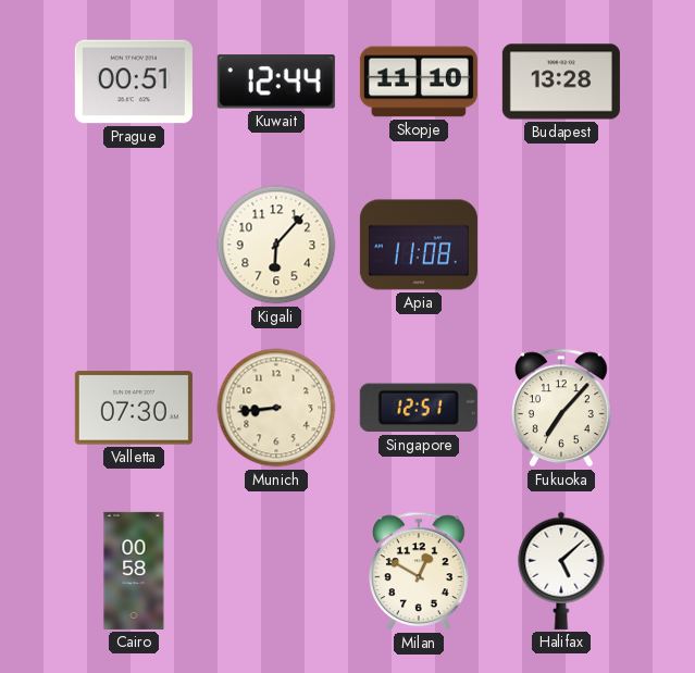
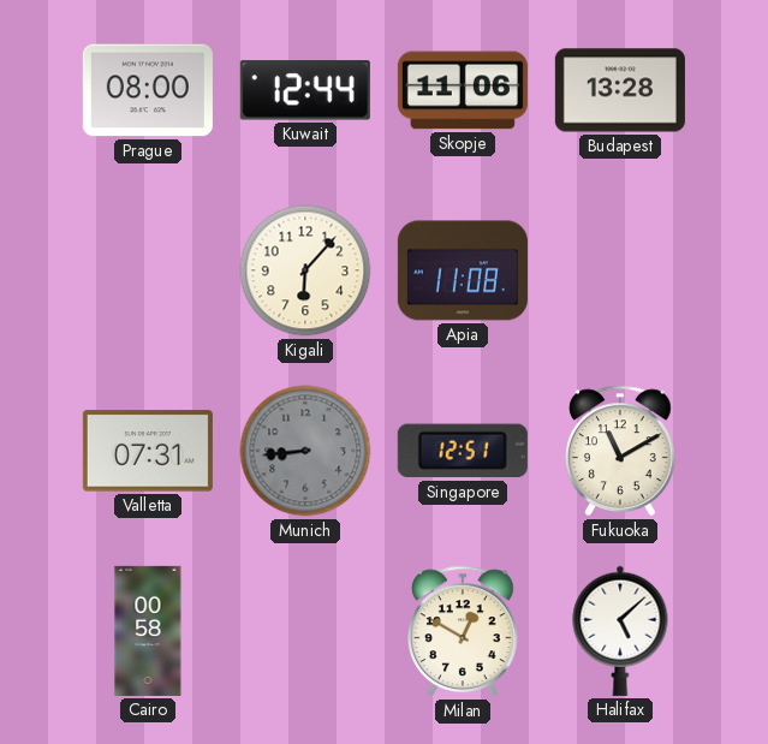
Prague: 00:51 -> 08:00
Skopje: 11:10 -> 11:06
Valletta: 07:30 -> 07:31
Munich dial: cream -> grey
Fukuoka: 7:07 -> 11:10
